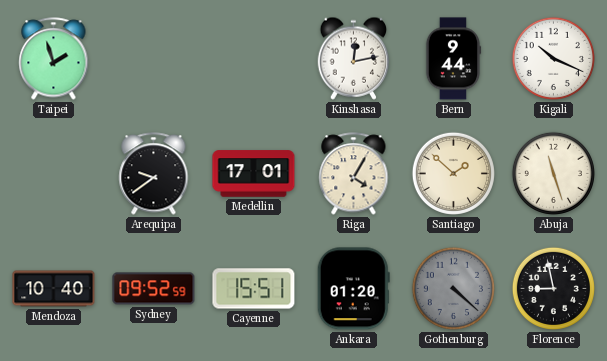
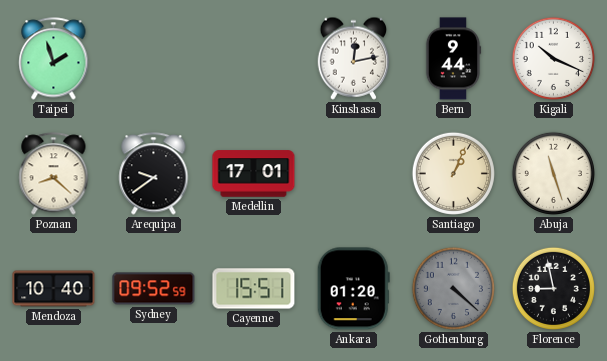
Poznan: none -> 8:22
Riga: 4:05 -> none
Santiago: 1:52 -> 1:04
